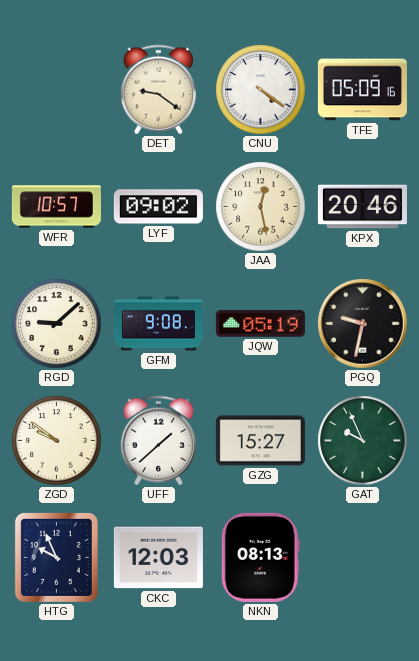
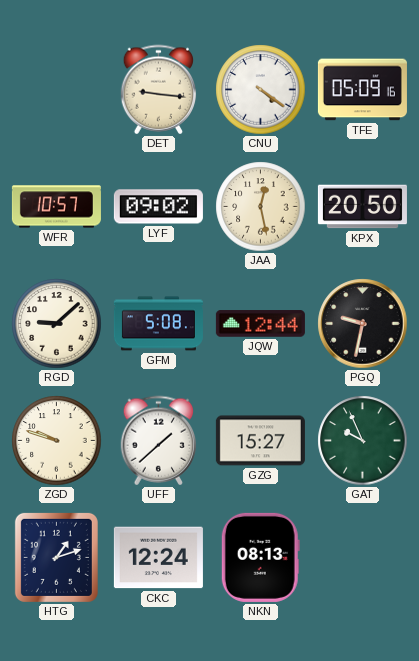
DET: 9:21 -> 9:16
KPX: 20:46 -> 20:50
GFM: 9:08 -> 5:08
JQW: 05:19 -> 12:44
ZGD: 9:51 -> 9:48
HTG: 9:56 -> 1:12
CKC: 12:03 -> 12:24
